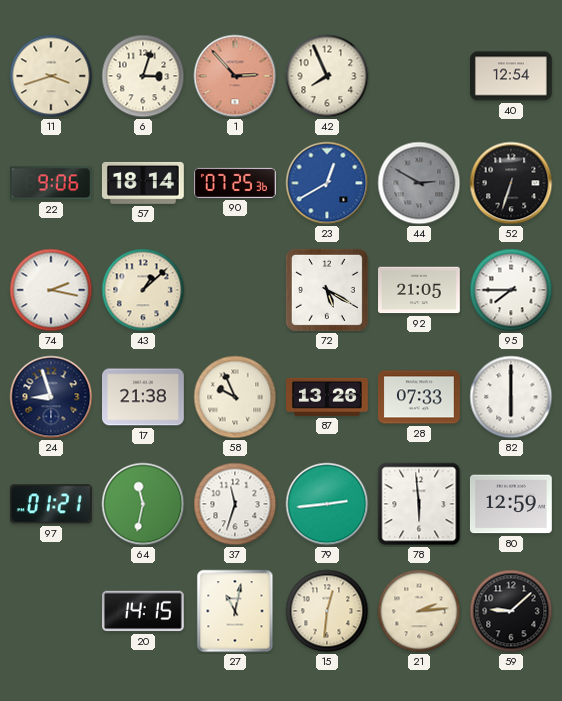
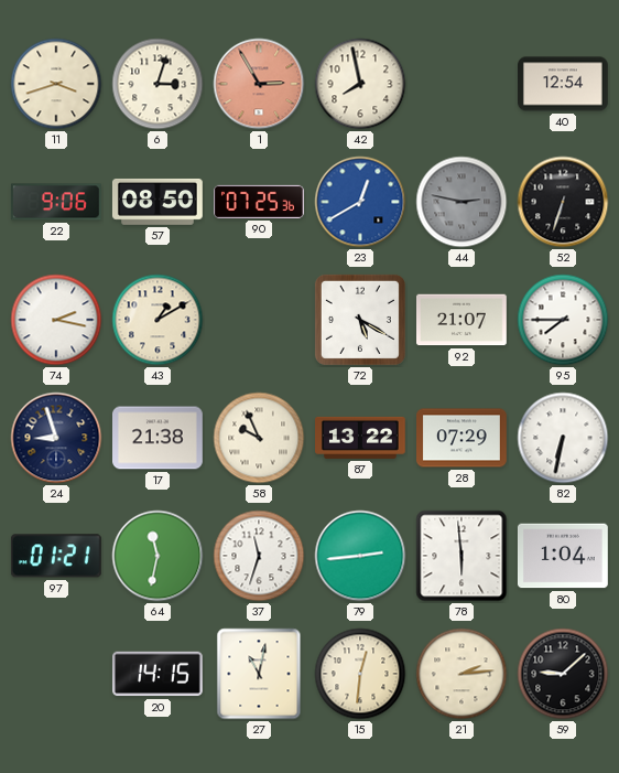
1: 2:53 -> 2:55
42: 7:56 -> 7:58
57: 18:14 -> 08:50
44: 2:50 -> 2:47
43: 1:08 -> 1:10
92: 21:05 -> 21:07
87: 13:26 -> 13:22
28: 07:33 -> 07:29
82: 6:00 -> 6:32
80: 12:59 -> 1:04
